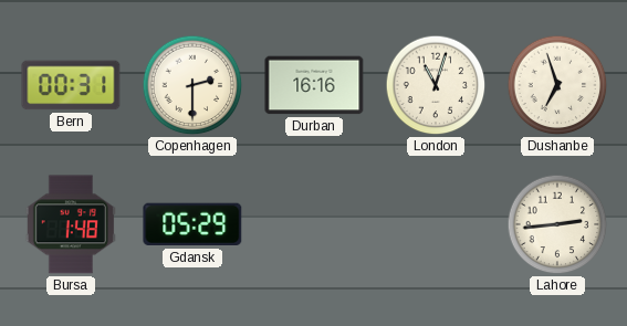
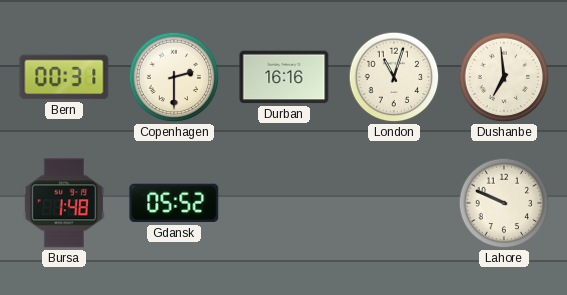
Dushanbe: 6:57 -> 6:59
Gdansk: 05:29 -> 05:52
Lahore: 2:44 -> 9:49
